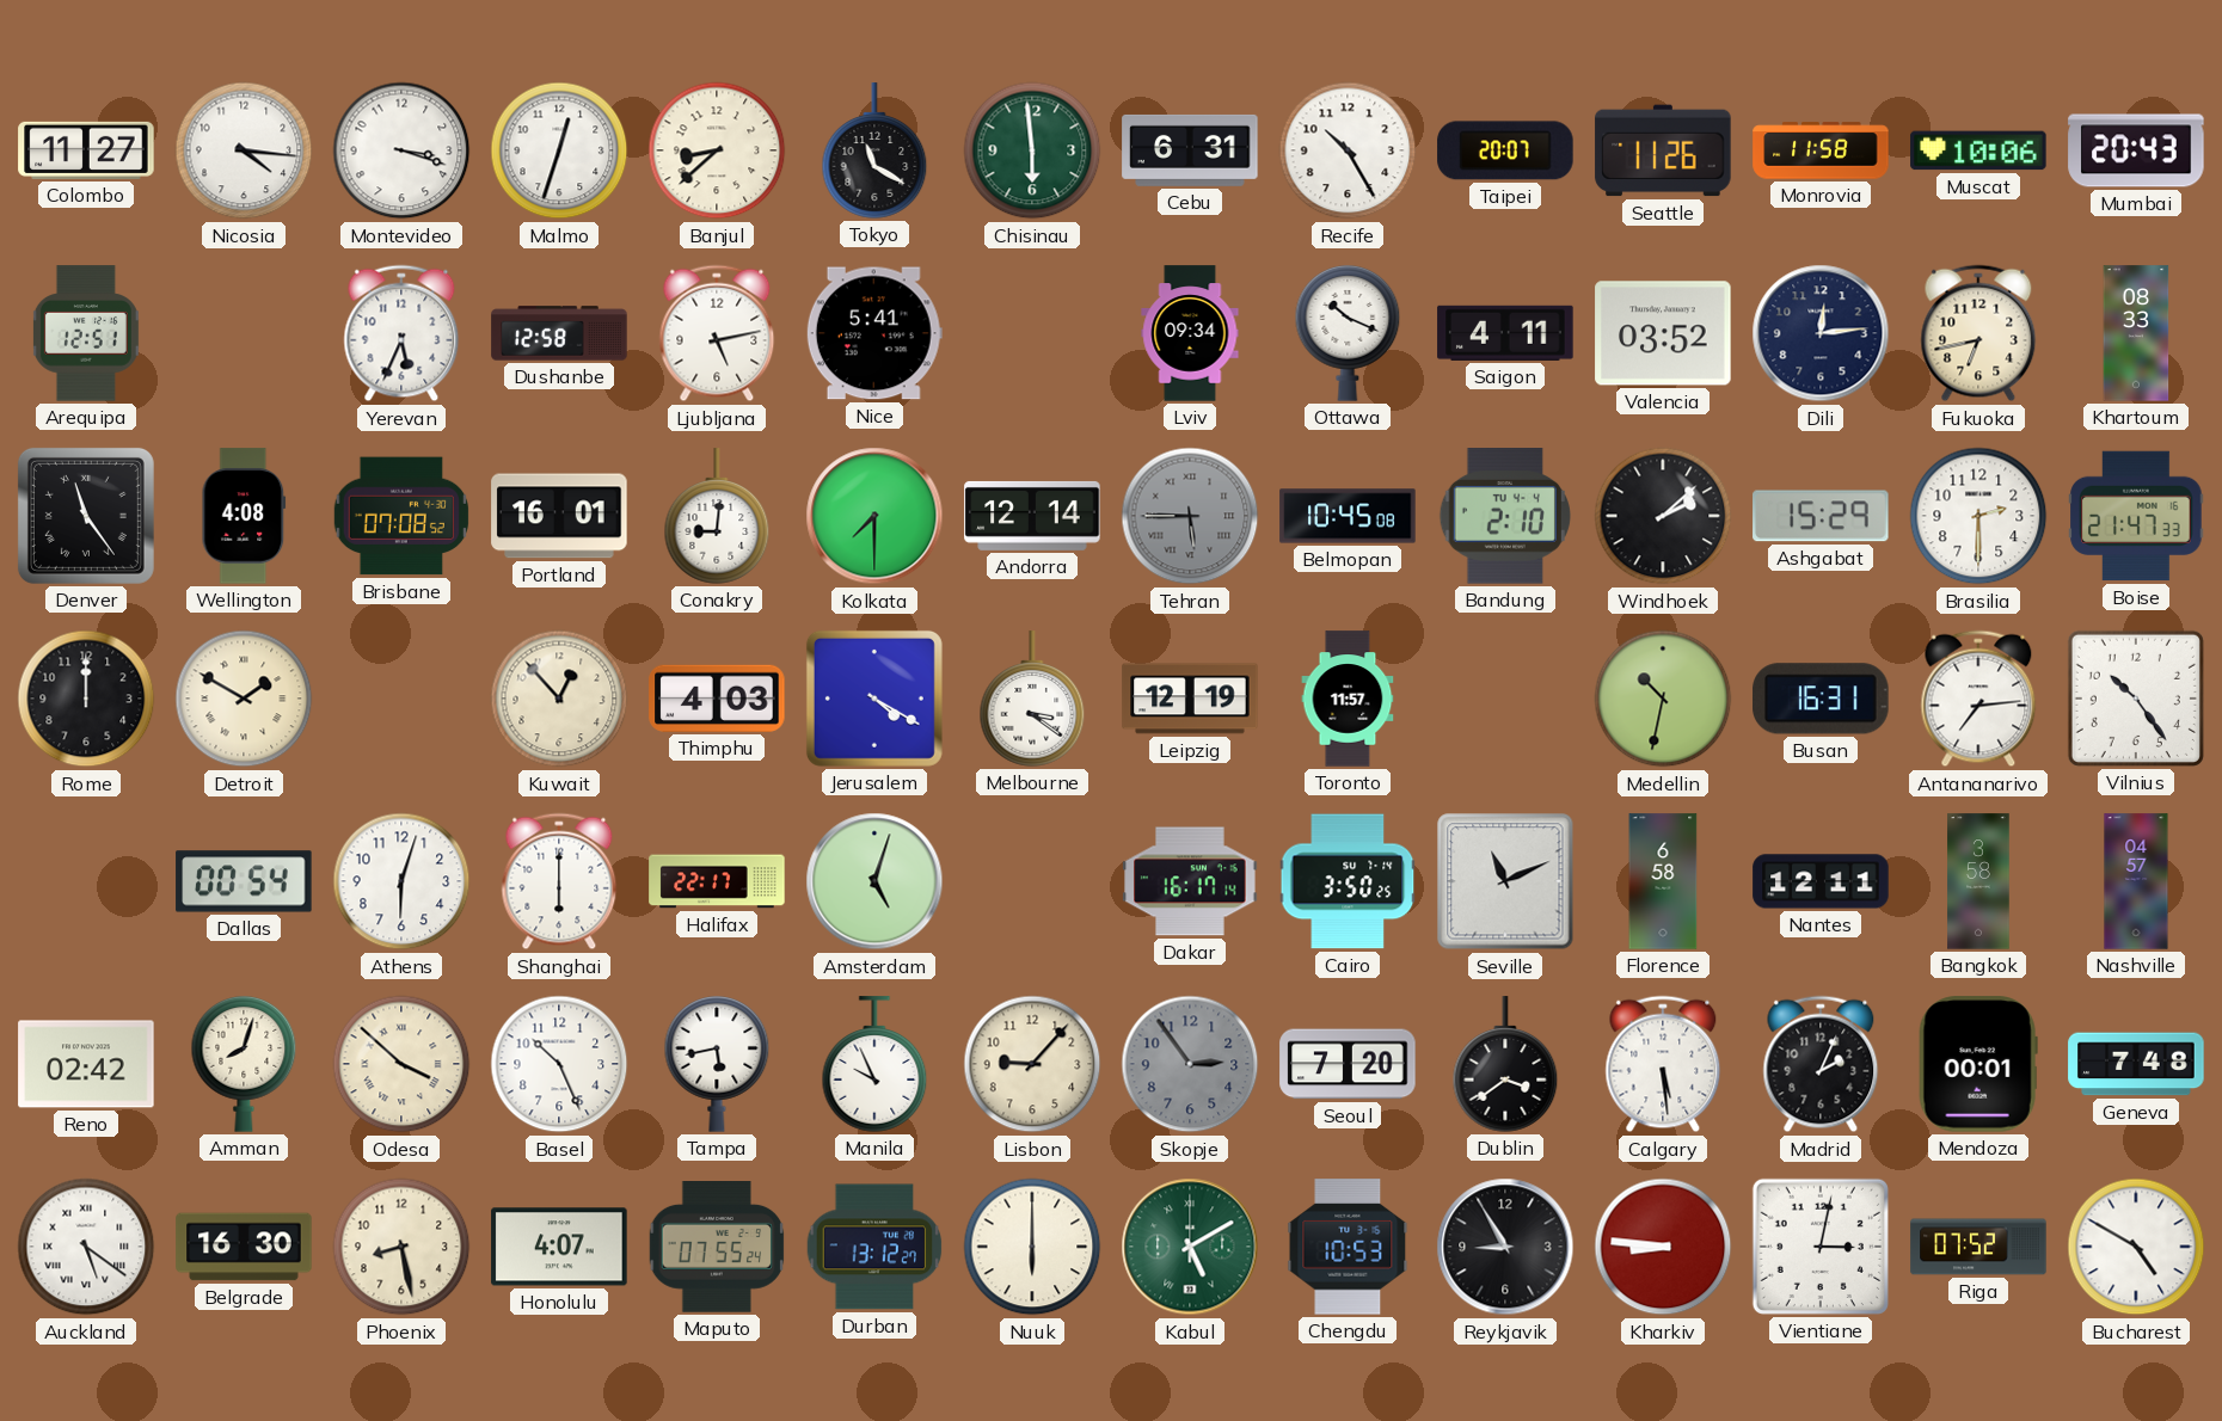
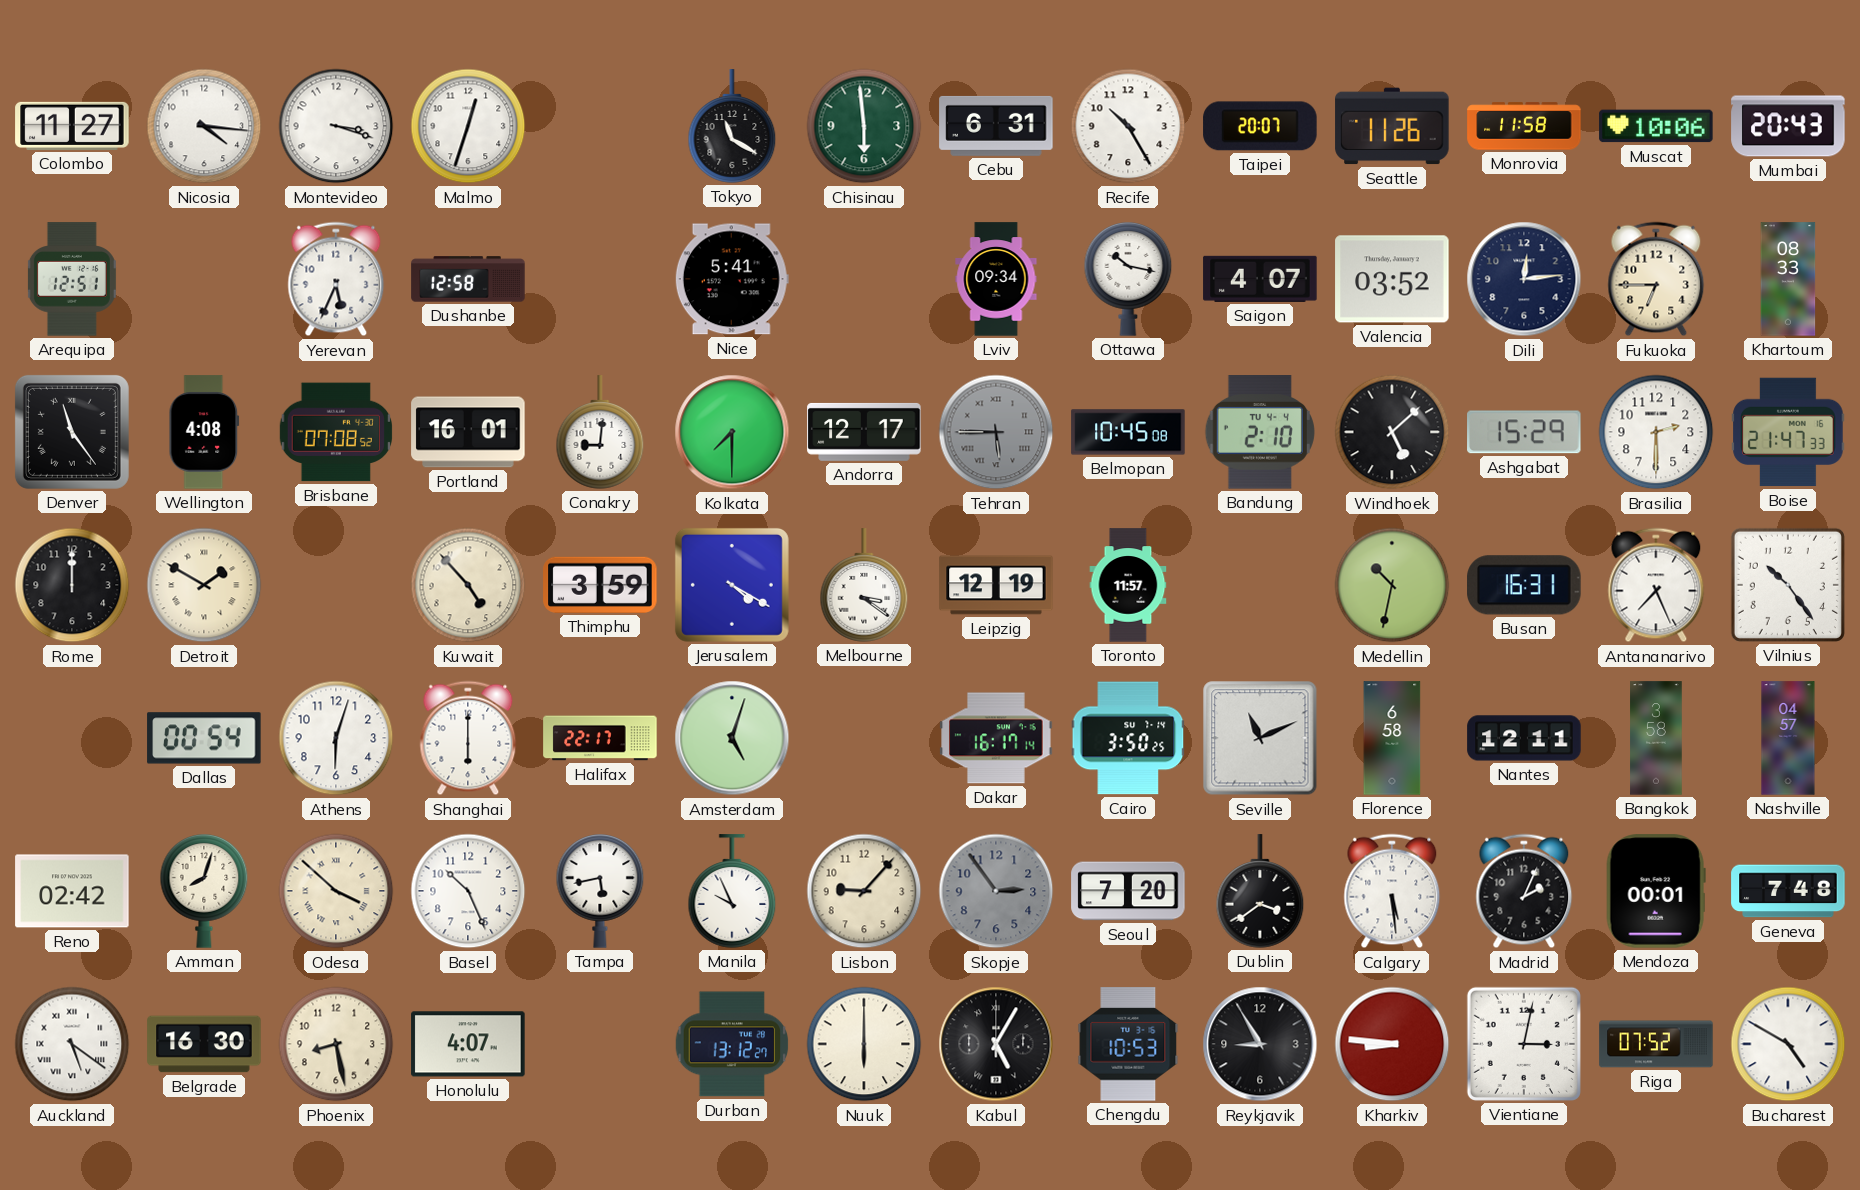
Banjul: 8:38 -> none
Ljubljana: 5:13 -> none
Ottawa: 10:19 -> 10:17
Saigon: 4:11 -> 4:07
Fukuoka: 6:43 -> 6:45
Andorra: 12:14 -> 12:17
Windhoek: 2:08 -> 5:08
Kuwait: 12:53 -> 4:53
Thimphu: 4:03 -> 3:59
Antananarivo: 7:14 -> 7:26
Maputo: 07:55 -> none
Kabul: 5:10 -> 5:05
Kabul dial: green -> black
